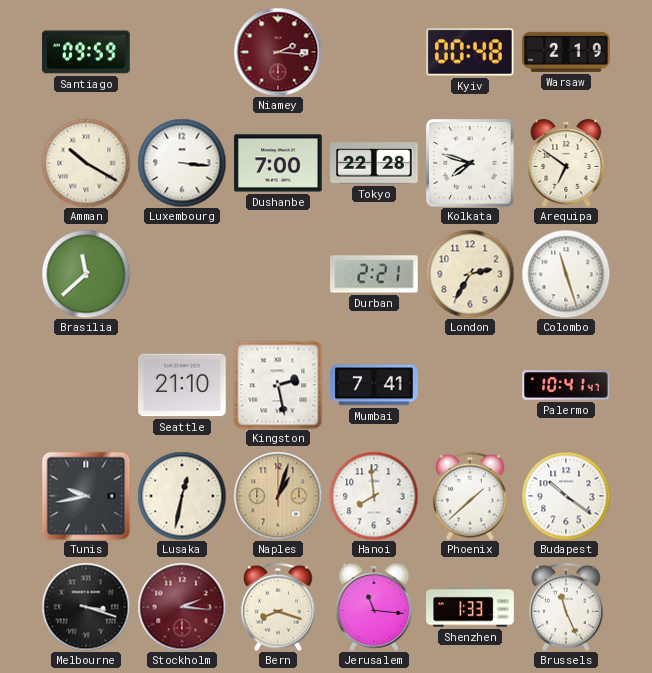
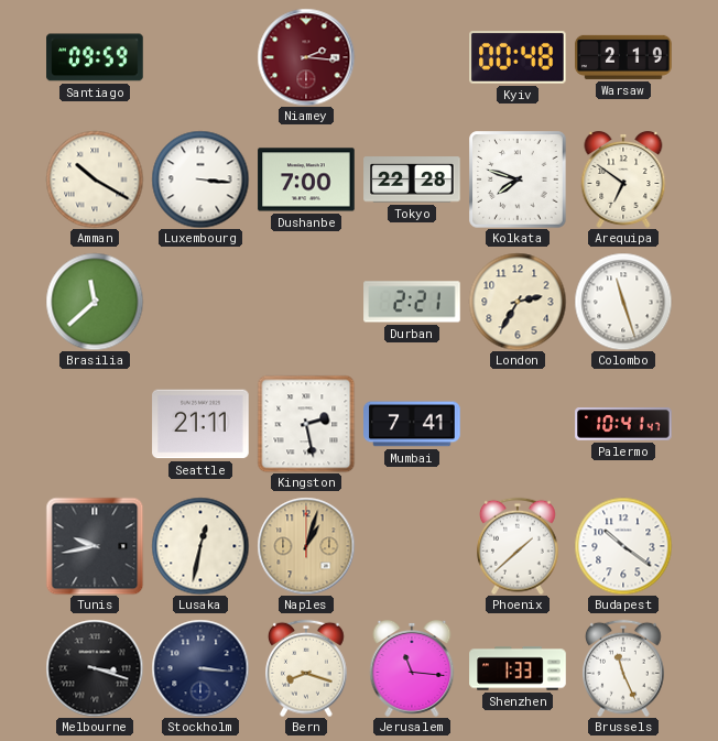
Seattle: 21:10 -> 21:11
Hanoi: 7:59 -> none
Stockholm: 2:16 -> 3:16
Stockholm dial: burgundy -> navy
